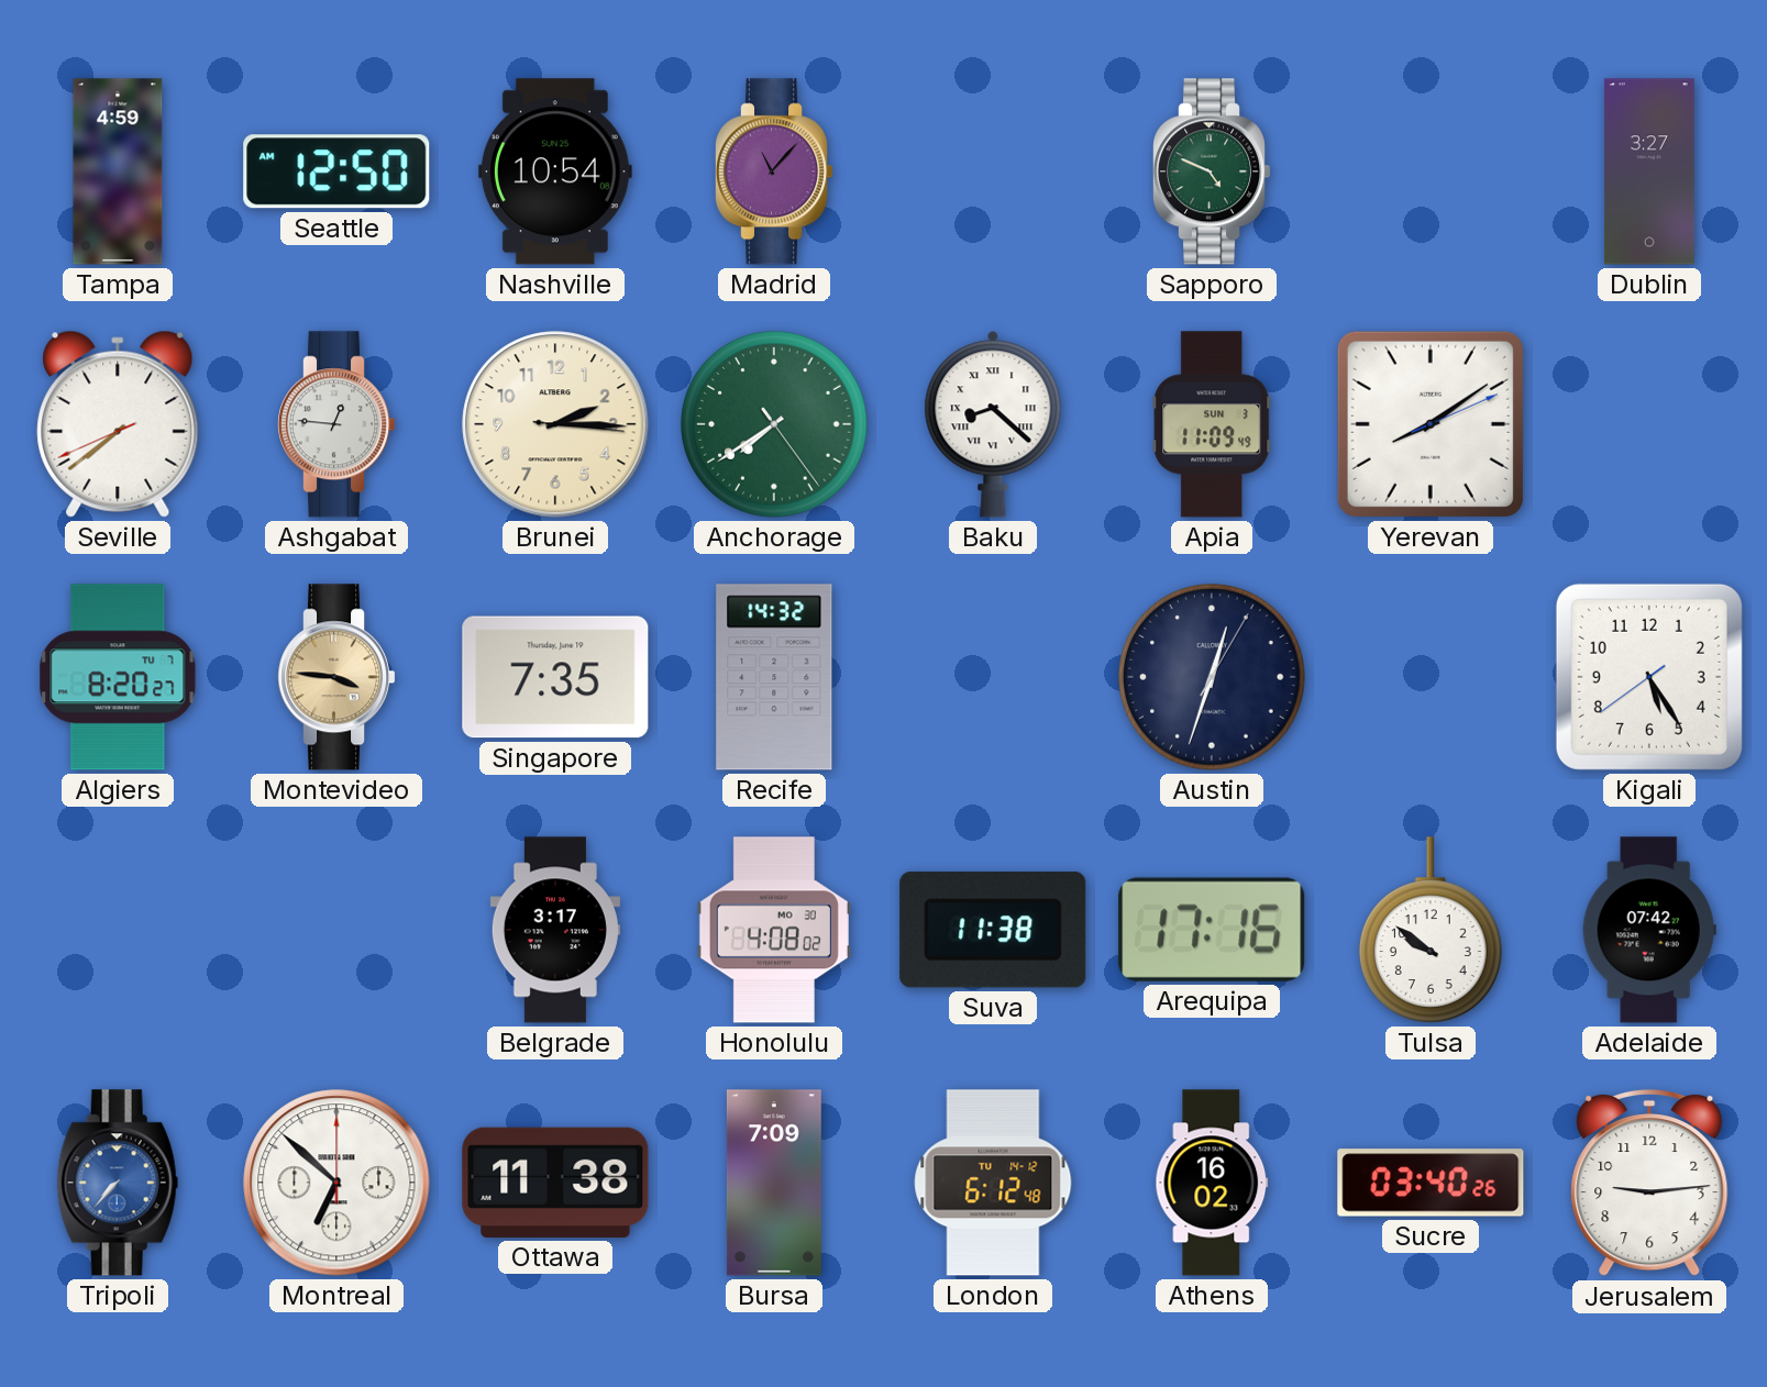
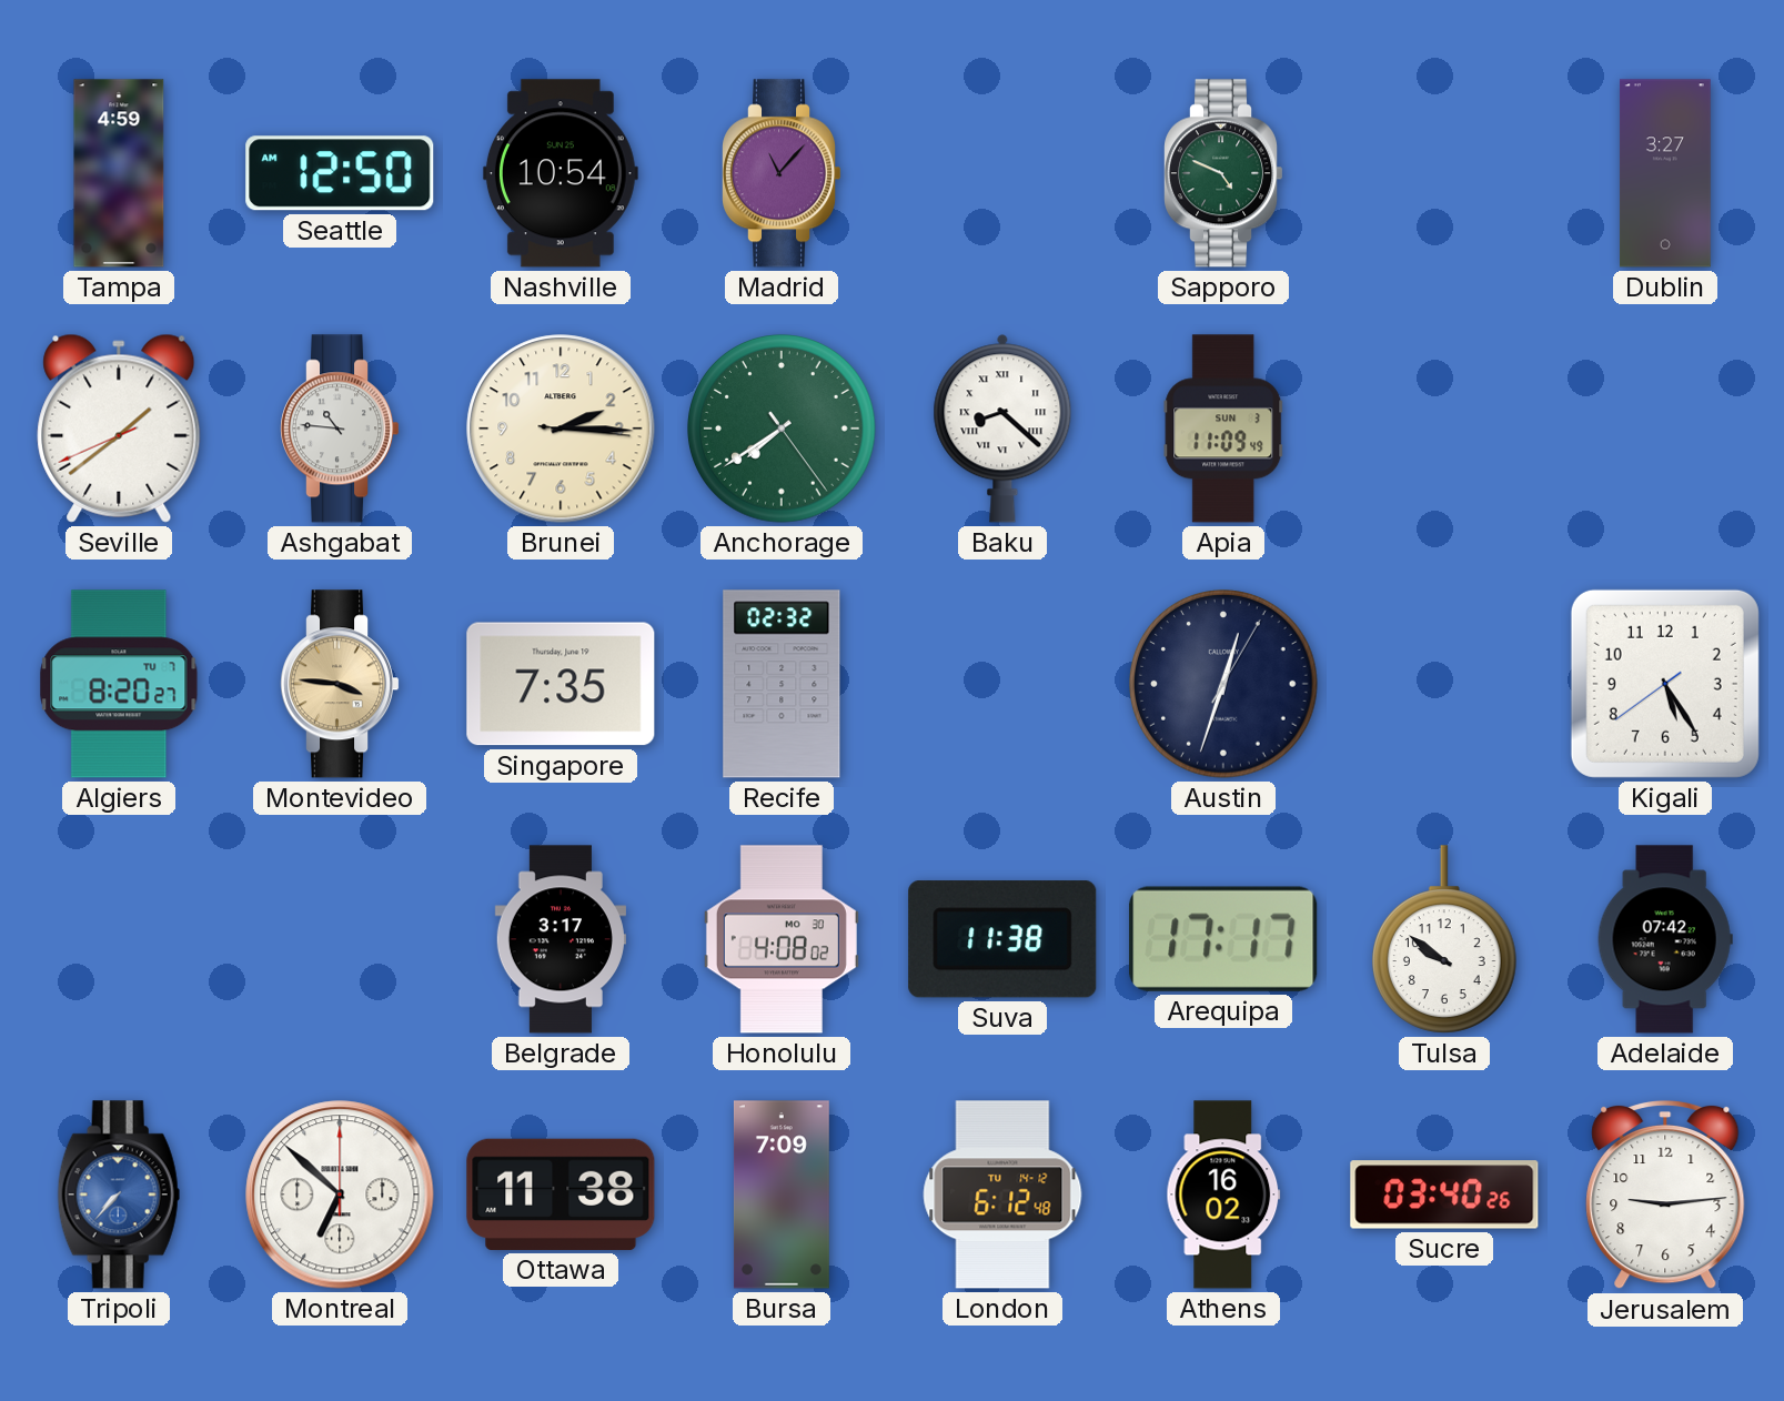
Seville: 7:38 -> 1:38
Ashgabat: 12:46 -> 10:46
Yerevan: 8:09 -> none
Recife: 14:32 -> 02:32
Arequipa: 17:16 -> 17:17
